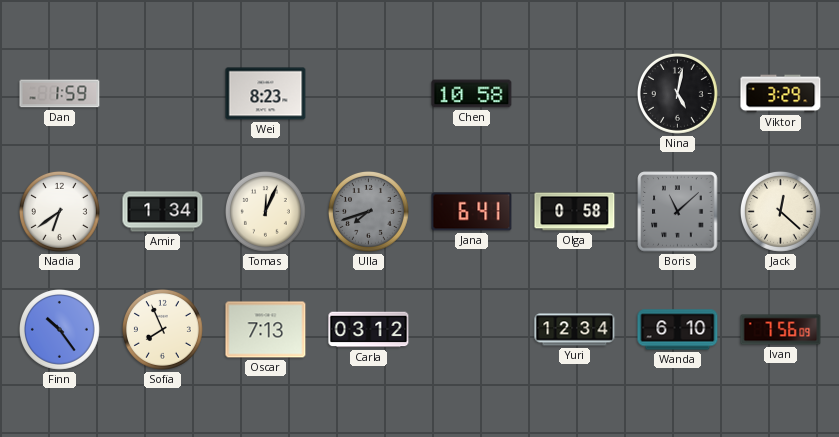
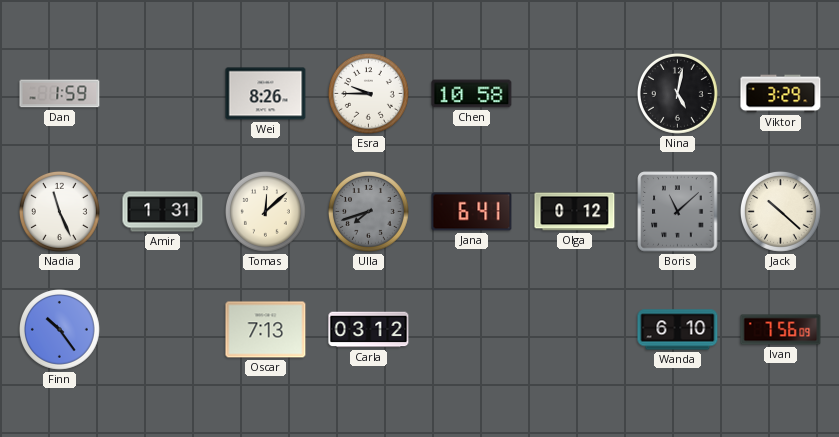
Wei: 8:23 -> 8:26
Esra: none -> 9:45
Nadia: 6:39 -> 11:26
Amir: 1:34 -> 1:31
Tomas: 12:04 -> 12:08
Olga: 0:58 -> 0:12
Jack: 12:22 -> 10:22
Sofia: 7:56 -> none
Yuri: 12:34 -> none
